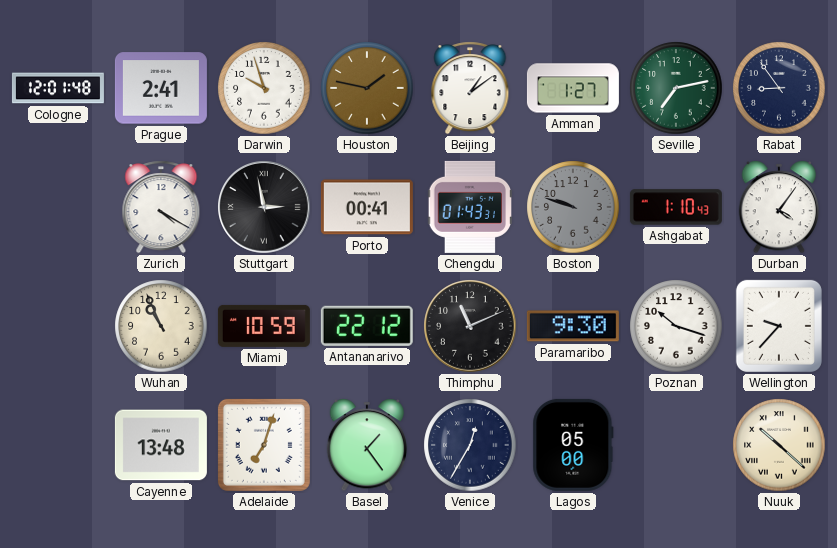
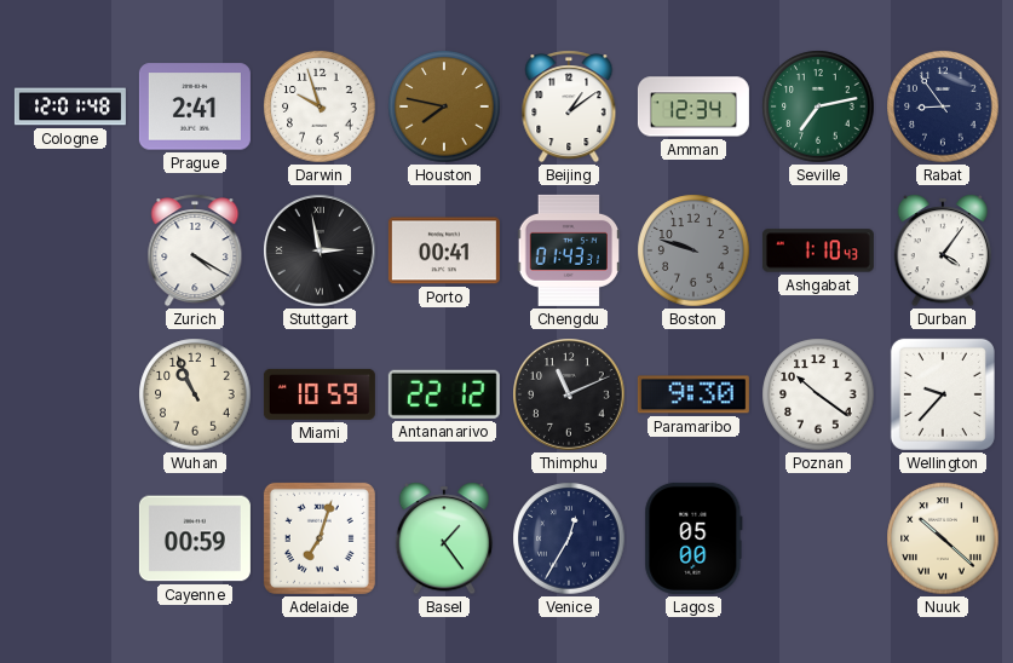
Houston: 1:47 -> 7:47
Amman: 1:27 -> 12:34
Poznan: 10:18 -> 10:21
Cayenne: 13:48 -> 00:59
